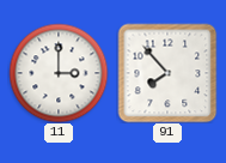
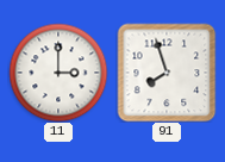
91: 7:53 -> 7:57
